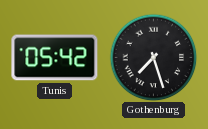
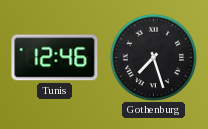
Tunis: 05:42 -> 12:46
